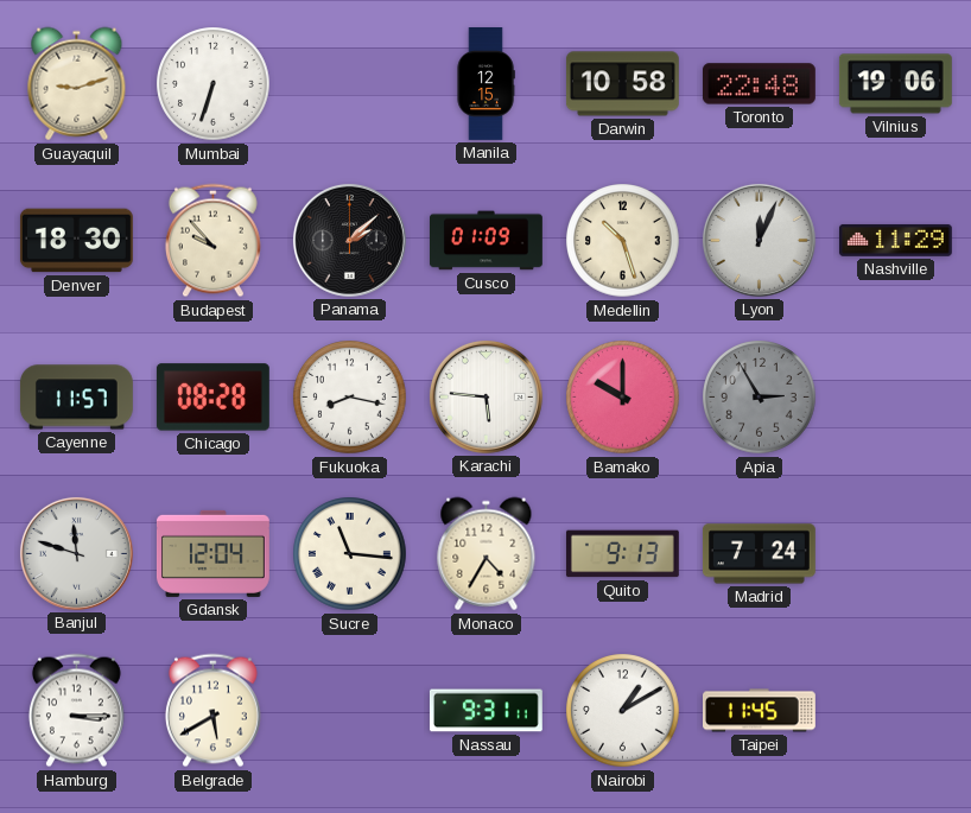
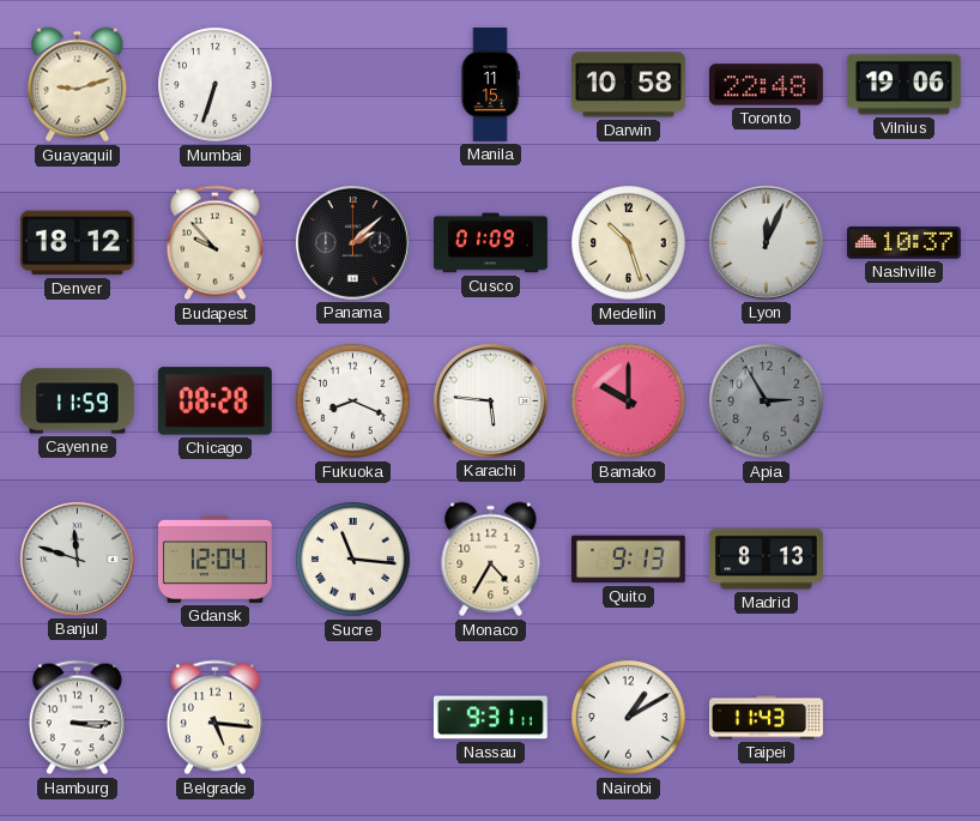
Manila: 12:15 -> 11:15
Denver: 18:30 -> 18:12
Nashville: 11:29 -> 10:37
Cayenne: 11:57 -> 11:59
Fukuoka: 8:17 -> 8:19
Madrid: 7:24 -> 8:13
Belgrade: 5:40 -> 5:16
Taipei: 11:45 -> 11:43
